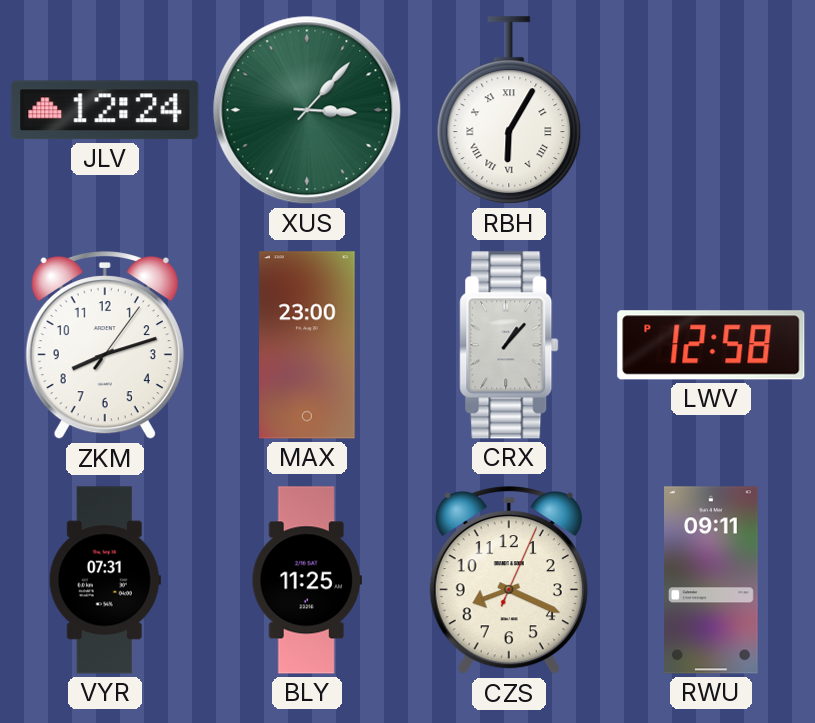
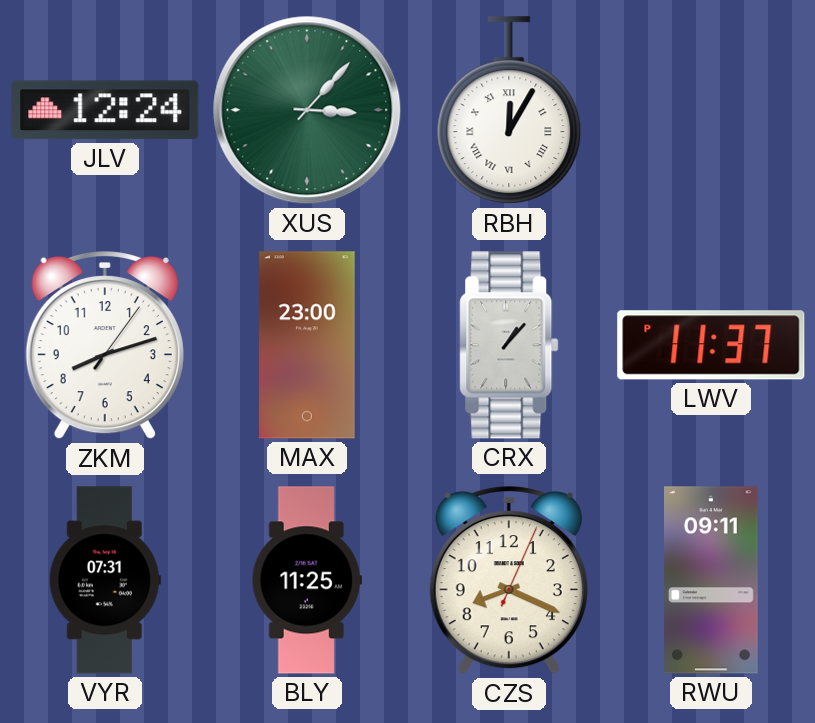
RBH: 6:05 -> 12:05
LWV: 12:58 -> 11:37
